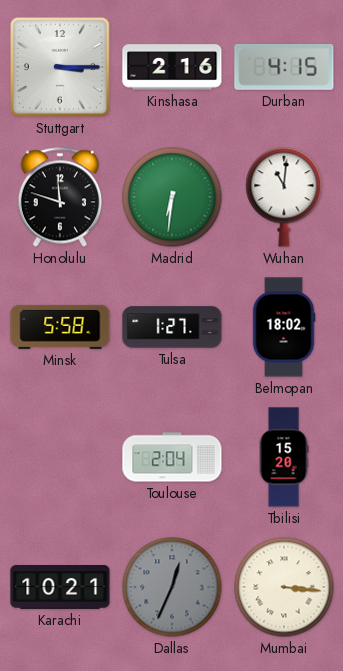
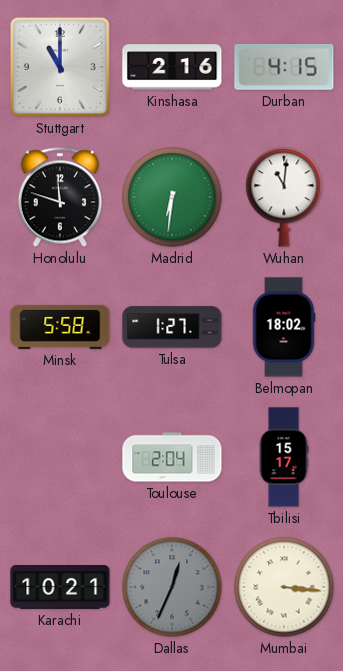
Stuttgart: 3:15 -> 11:00
Tbilisi: 15:20 -> 15:17
